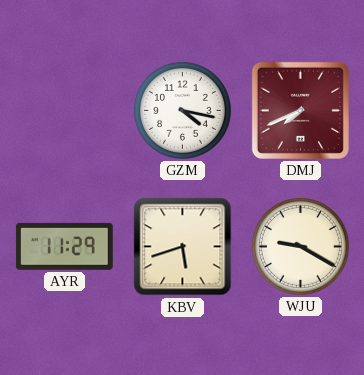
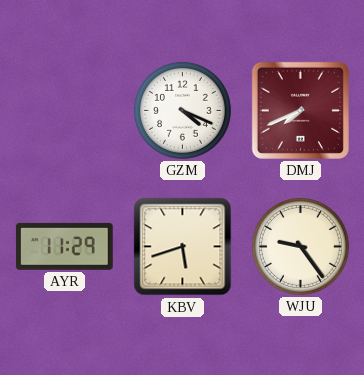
GZM: 4:17 -> 4:19
WJU: 9:20 -> 9:24
